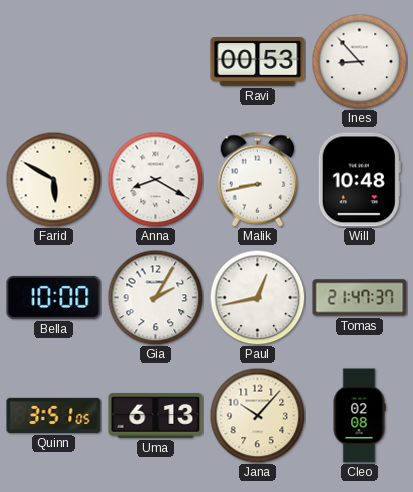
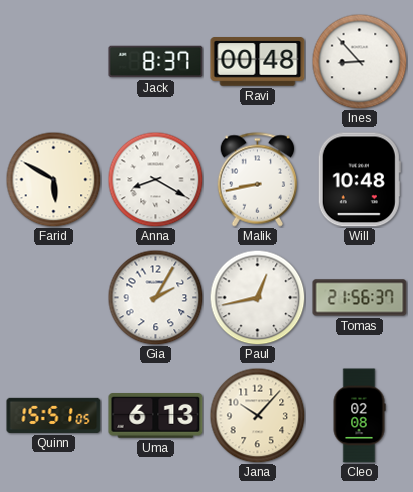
Jack: none -> 8:37
Ravi: 00:53 -> 00:48
Bella: 10:00 -> none
Tomas: 21:47 -> 21:56
Quinn: 3:51 -> 15:51
